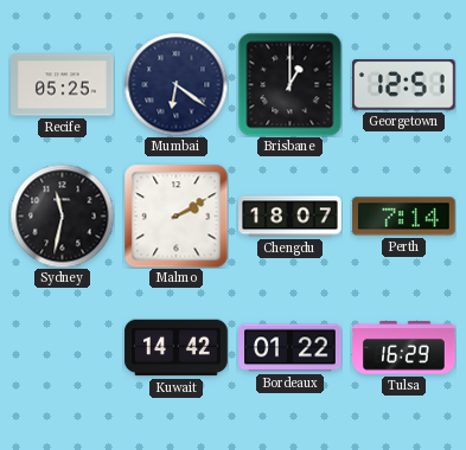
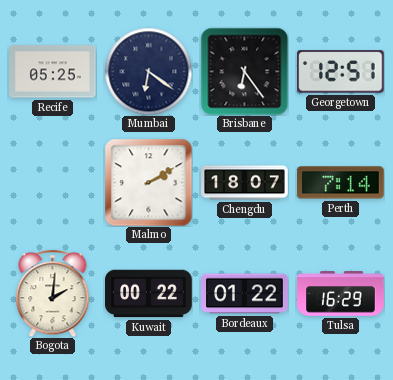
Brisbane: 1:00 -> 6:24
Sydney: 11:32 -> none
Bogota: none -> 2:01
Kuwait: 14:42 -> 00:22
